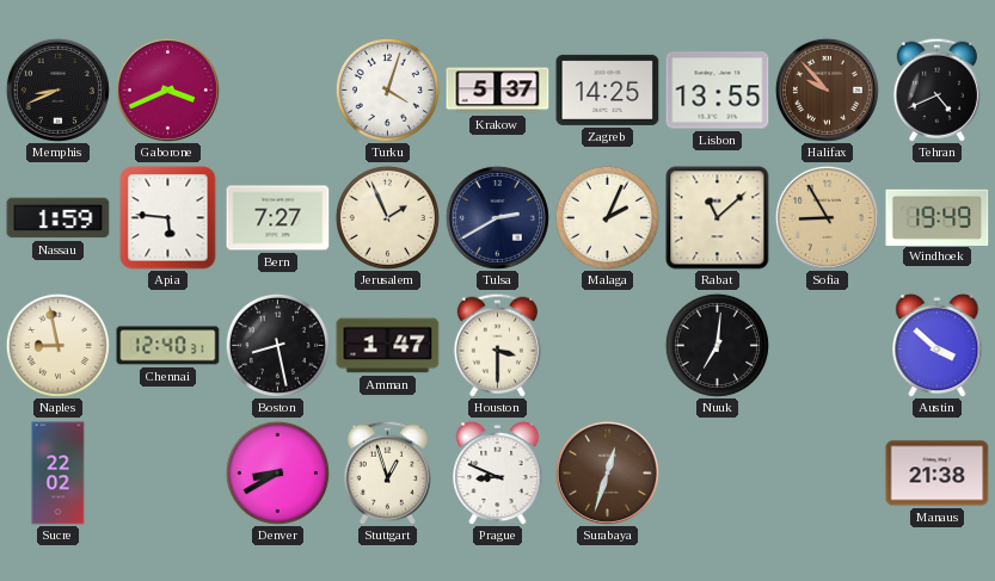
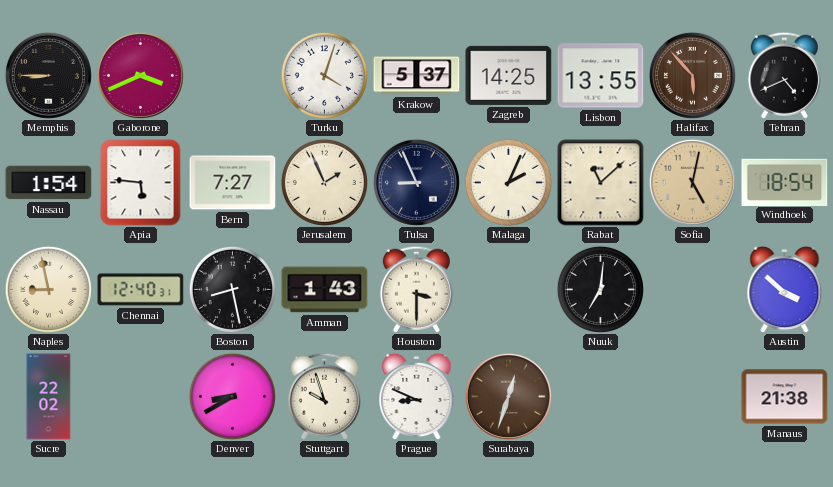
Memphis: 8:41 -> 8:45
Halifax: 9:53 -> 5:53
Nassau: 1:59 -> 1:54
Tulsa: 2:40 -> 8:56
Sofia: 8:55 -> 5:02
Windhoek: 19:49 -> 18:54
Amman: 1:47 -> 1:43
Stuttgart: 12:57 -> 9:57
